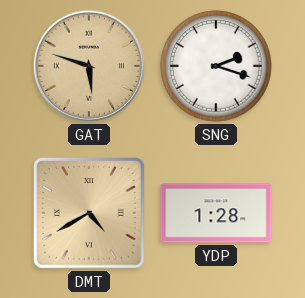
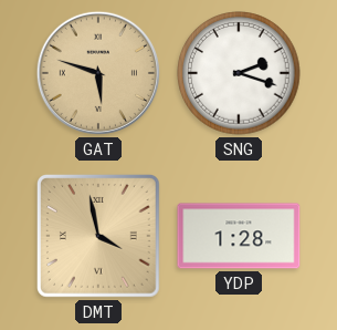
DMT: 4:40 -> 3:58
